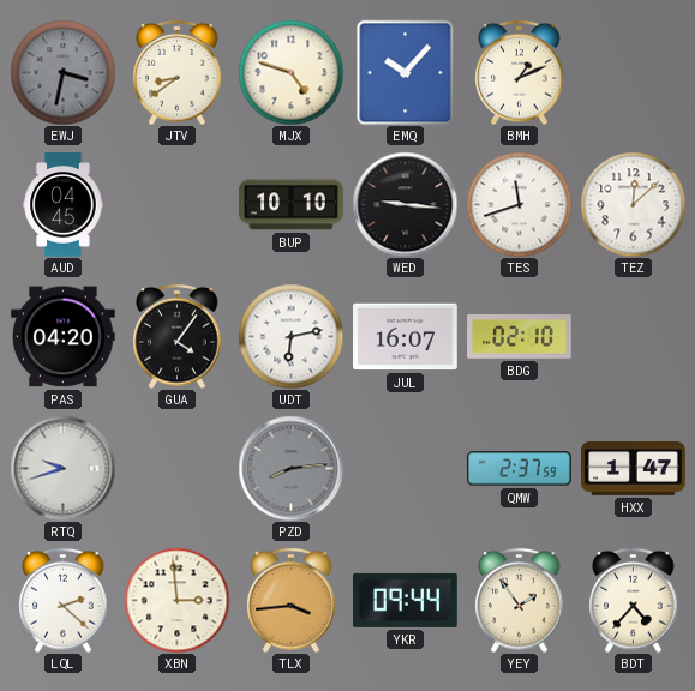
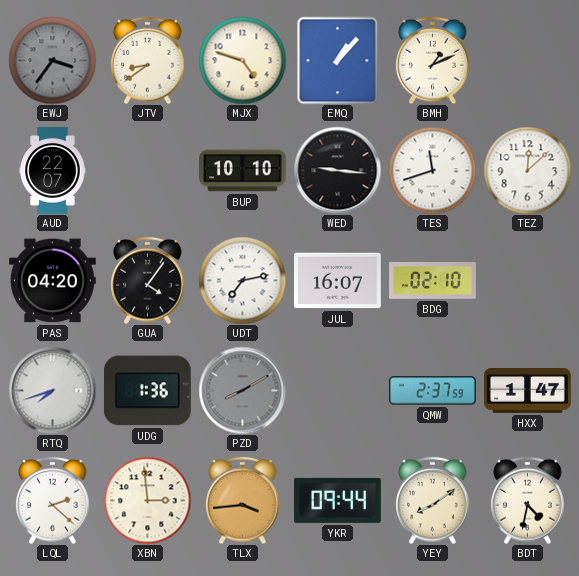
EWJ: 3:32 -> 3:36
EMQ: 10:07 -> 1:07
AUD: 04:45 -> 22:07
UDT: 6:13 -> 7:13
RTQ: 9:42 -> 7:42
UDG: none -> 1:36
PZD: 8:14 -> 8:10
YEY: 1:54 -> 8:09
BDT: 4:37 -> 4:32
